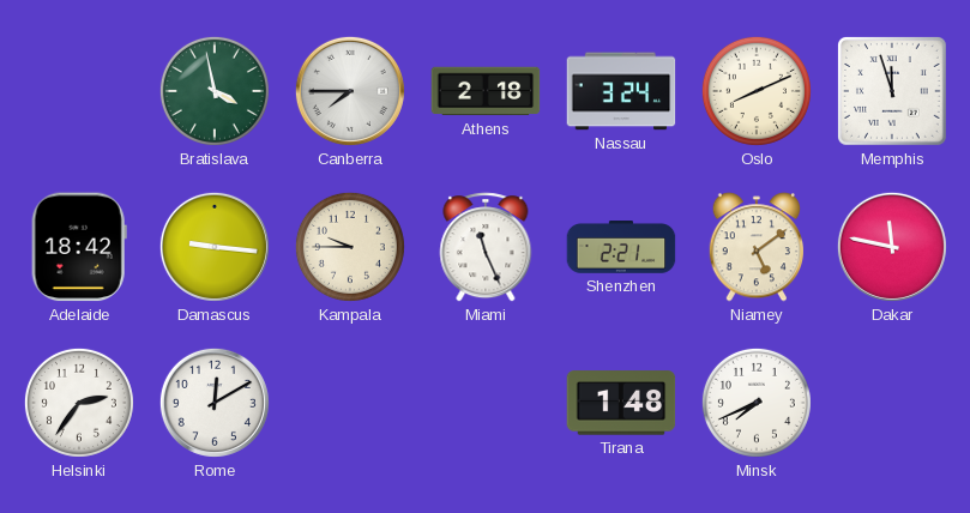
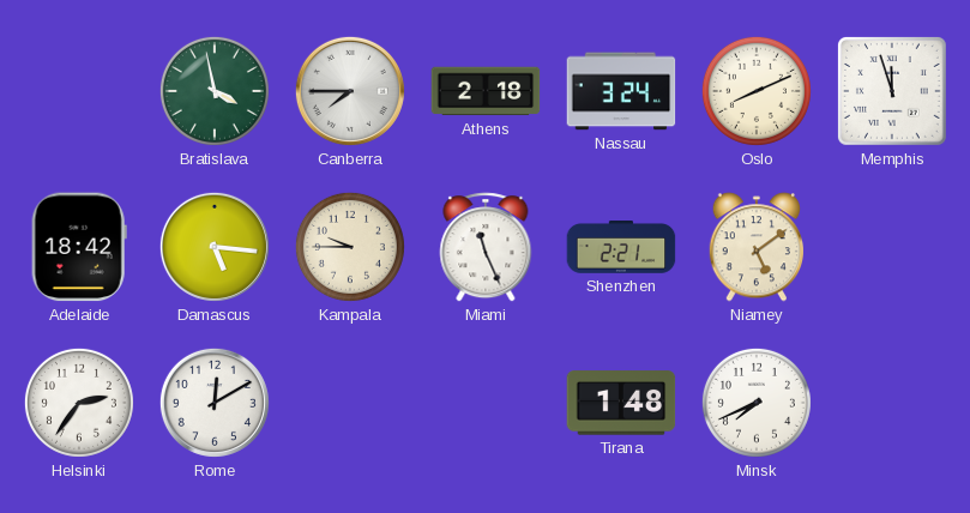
Damascus: 9:16 -> 5:16
Dakar: 11:47 -> none
